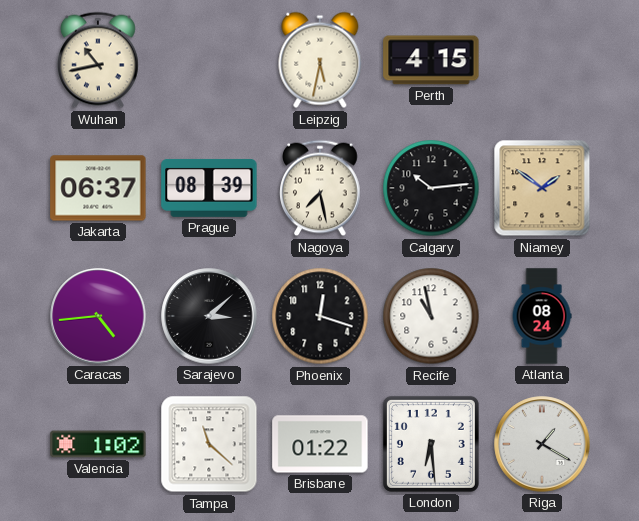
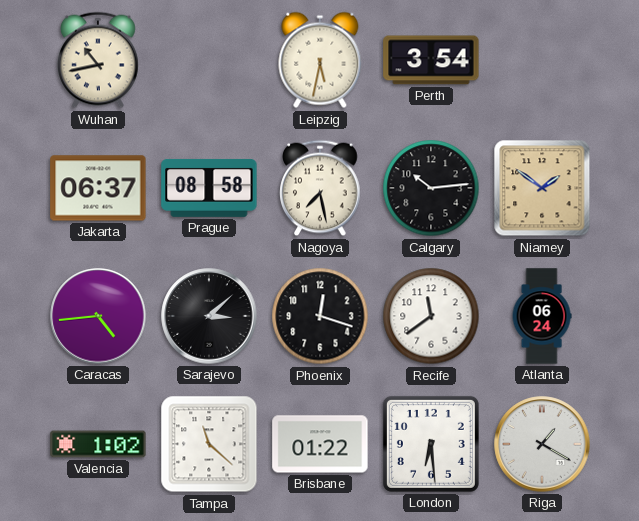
Perth: 4:15 -> 3:54
Prague: 08:39 -> 08:58
Recife: 10:58 -> 11:39
Atlanta: 08:24 -> 06:24
